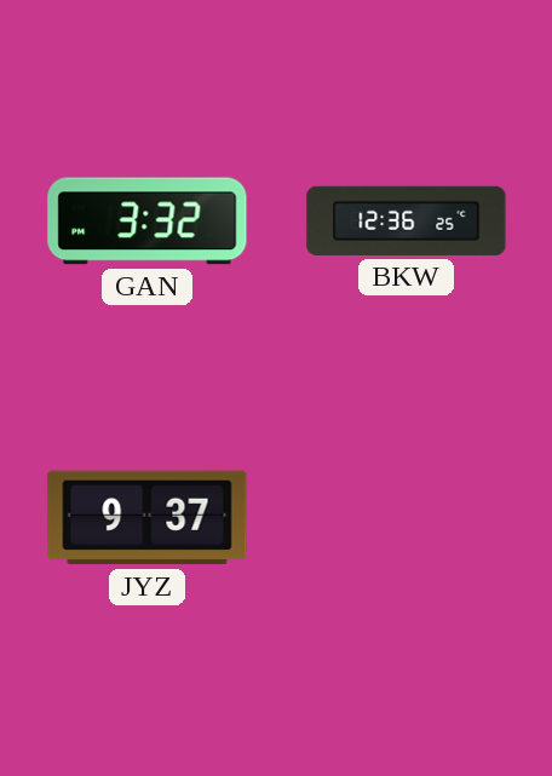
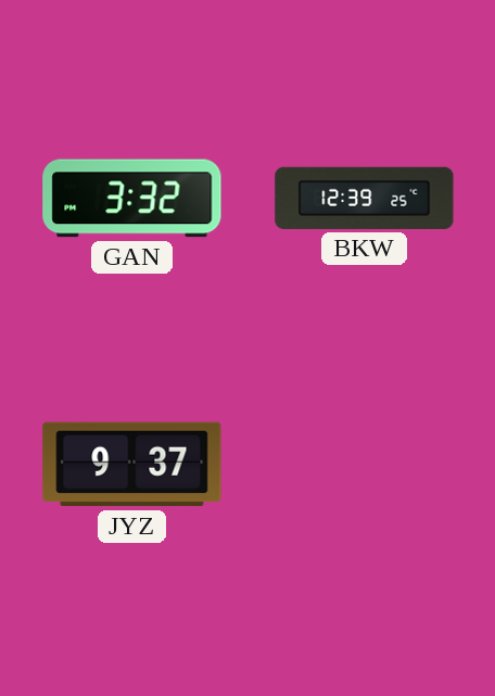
BKW: 12:36 -> 12:39
